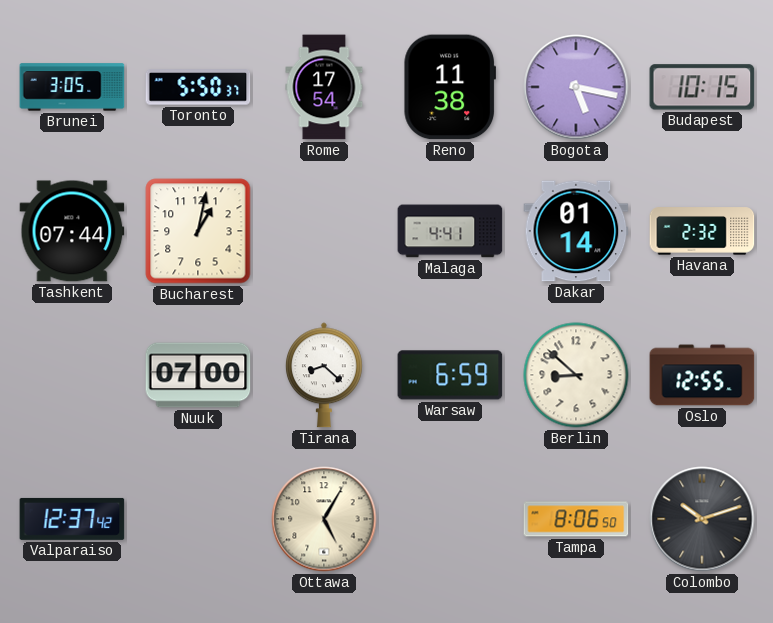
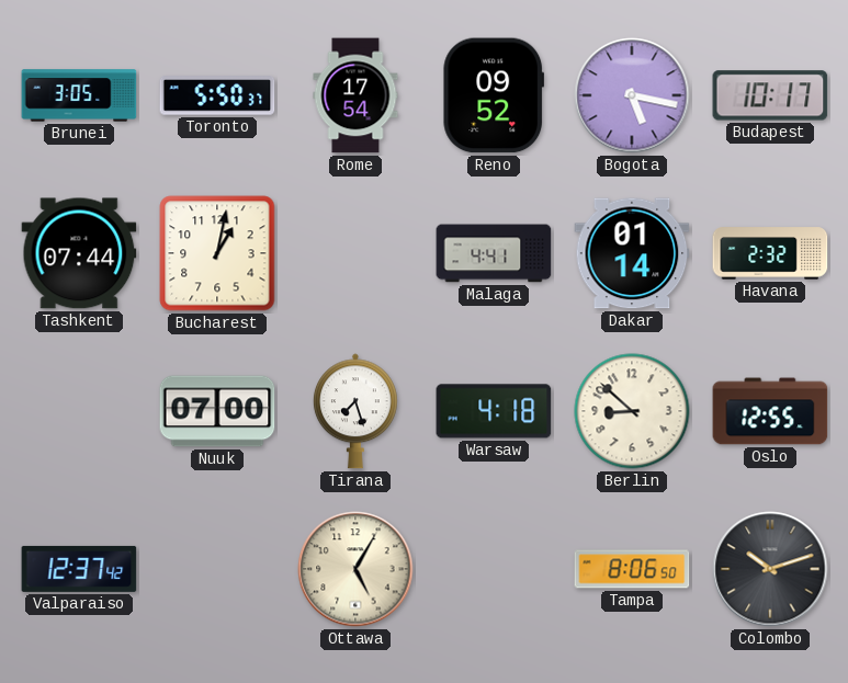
Reno: 11:38 -> 09:52
Budapest: 10:15 -> 10:17
Tirana: 8:22 -> 7:27
Warsaw: 6:59 -> 4:18
